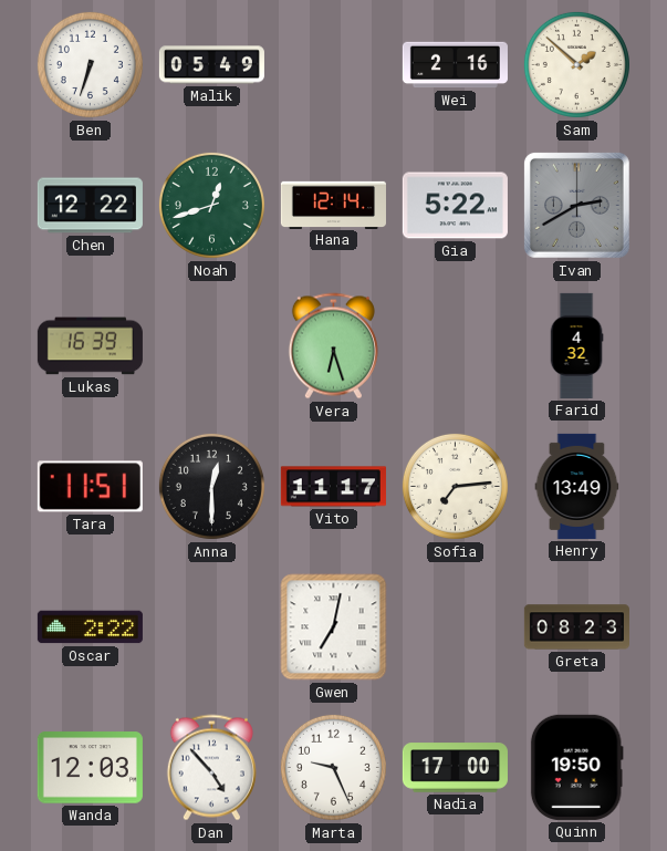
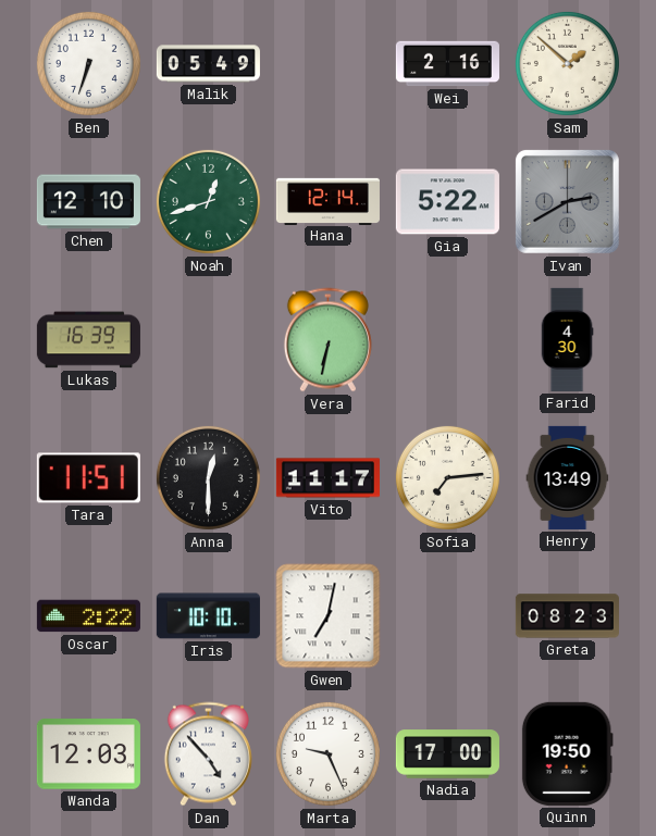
Chen: 12:22 -> 12:10
Vera: 6:27 -> 6:32
Farid: 4:32 -> 4:30
Iris: none -> 10:10
